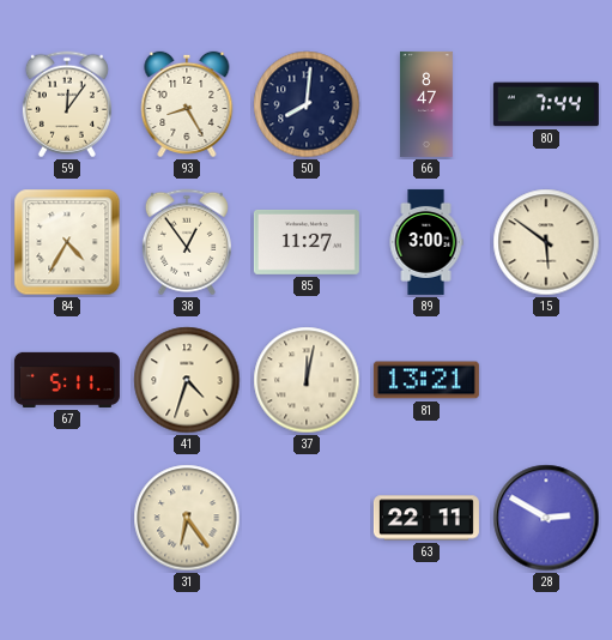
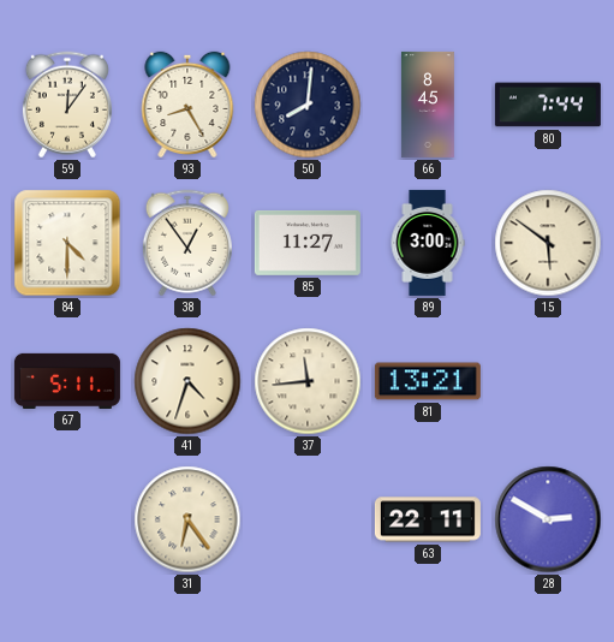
66: 8:47 -> 8:45
84: 4:35 -> 4:30
37: 12:02 -> 11:44
